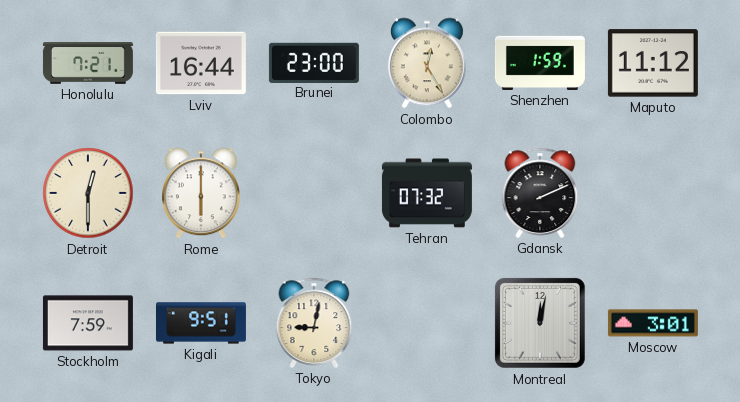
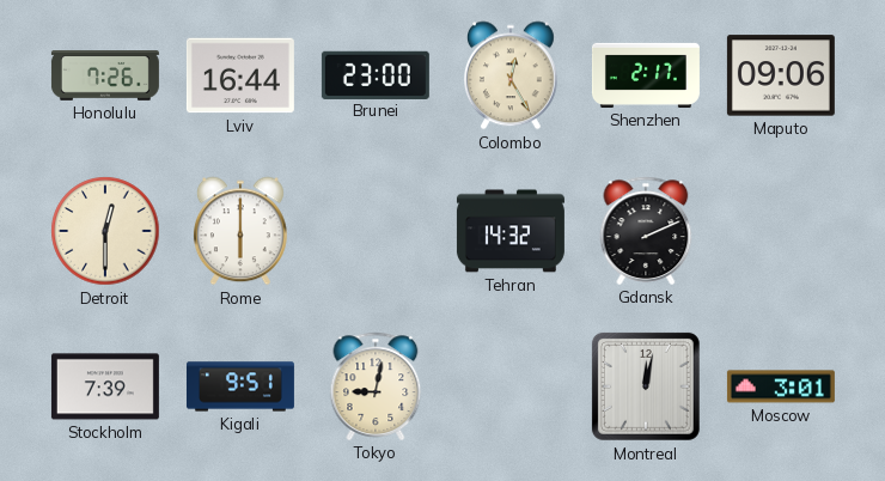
Honolulu: 7:21 -> 7:26
Shenzhen: 1:59 -> 2:17
Maputo: 11:12 -> 09:06
Tehran: 07:32 -> 14:32
Stockholm: 7:59 -> 7:39
